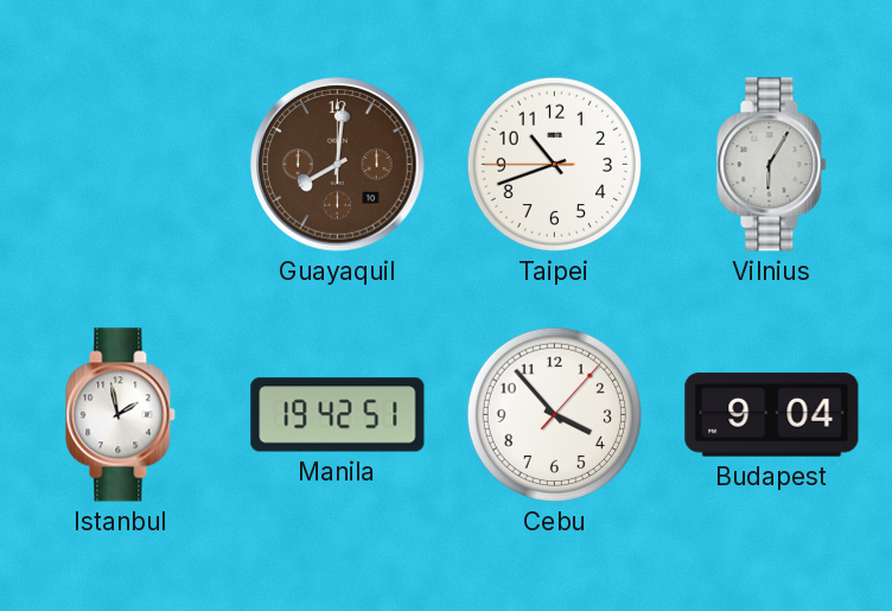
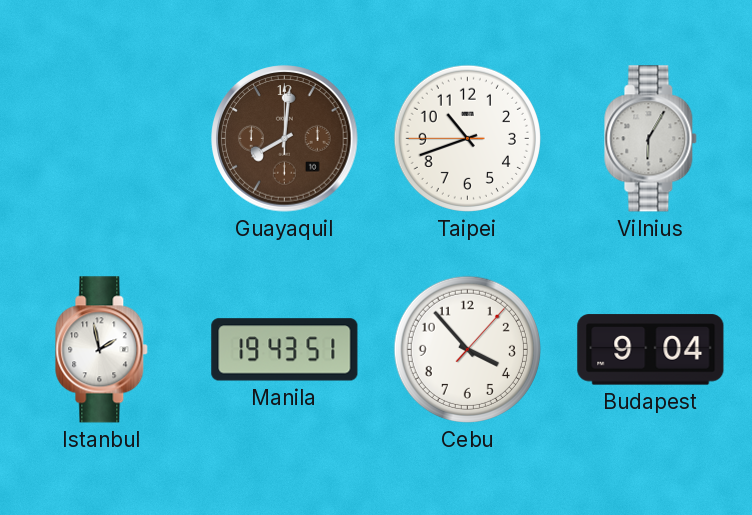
Manila: 19:42 -> 19:43
